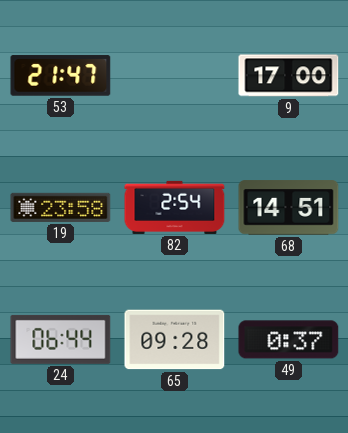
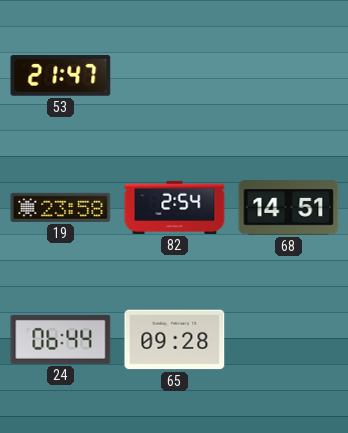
9: 17:00 -> none
49: 0:37 -> none
